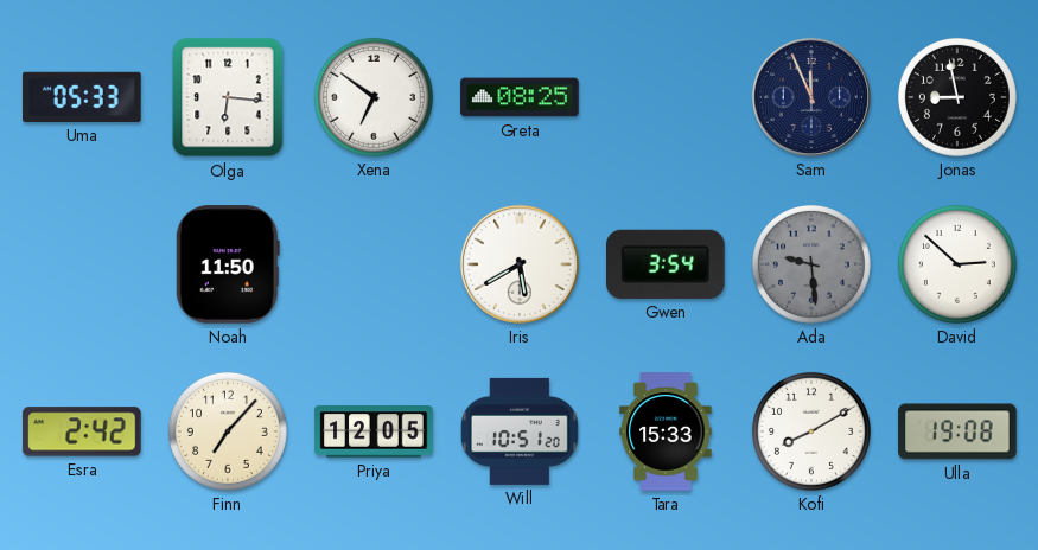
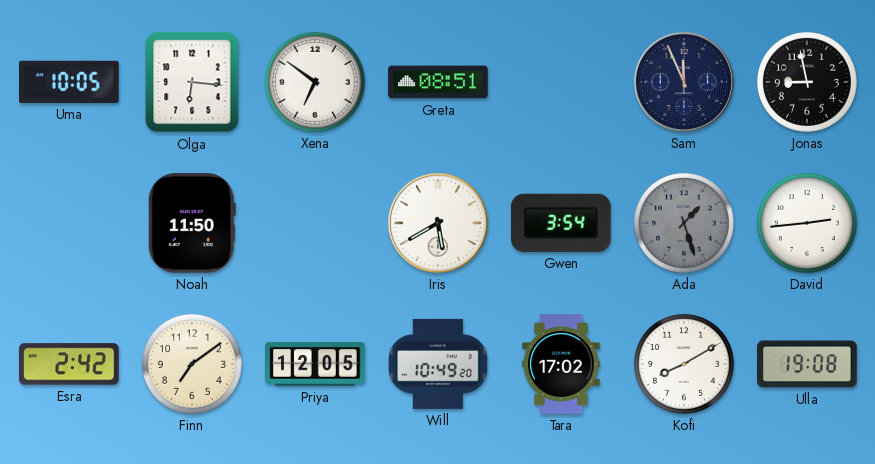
Uma: 05:33 -> 10:05
Greta: 08:25 -> 08:51
Ada: 9:29 -> 1:27
David: 2:52 -> 2:44
Finn: 7:07 -> 7:09
Will: 10:51 -> 10:49
Tara: 15:33 -> 17:02
